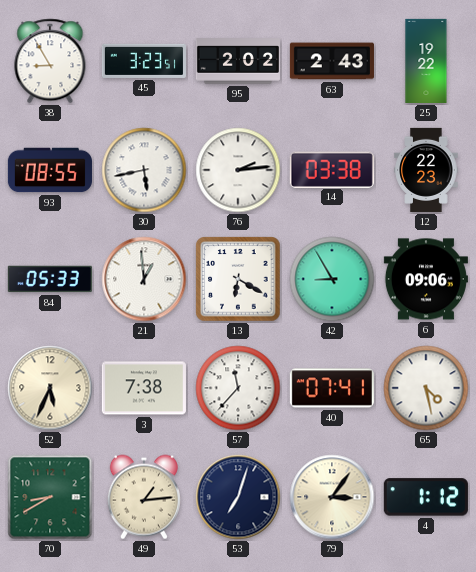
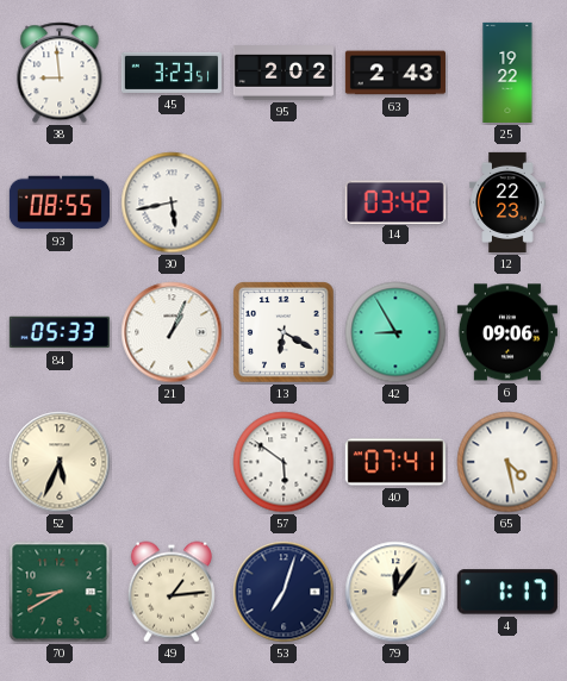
38: 8:55 -> 8:59
76: 2:14 -> none
14: 03:38 -> 03:42
21: 12:59 -> 1:04
3: 7:38 -> none
57: 11:37 -> 5:51
79: 3:06 -> 12:06
4: 1:12 -> 1:17
